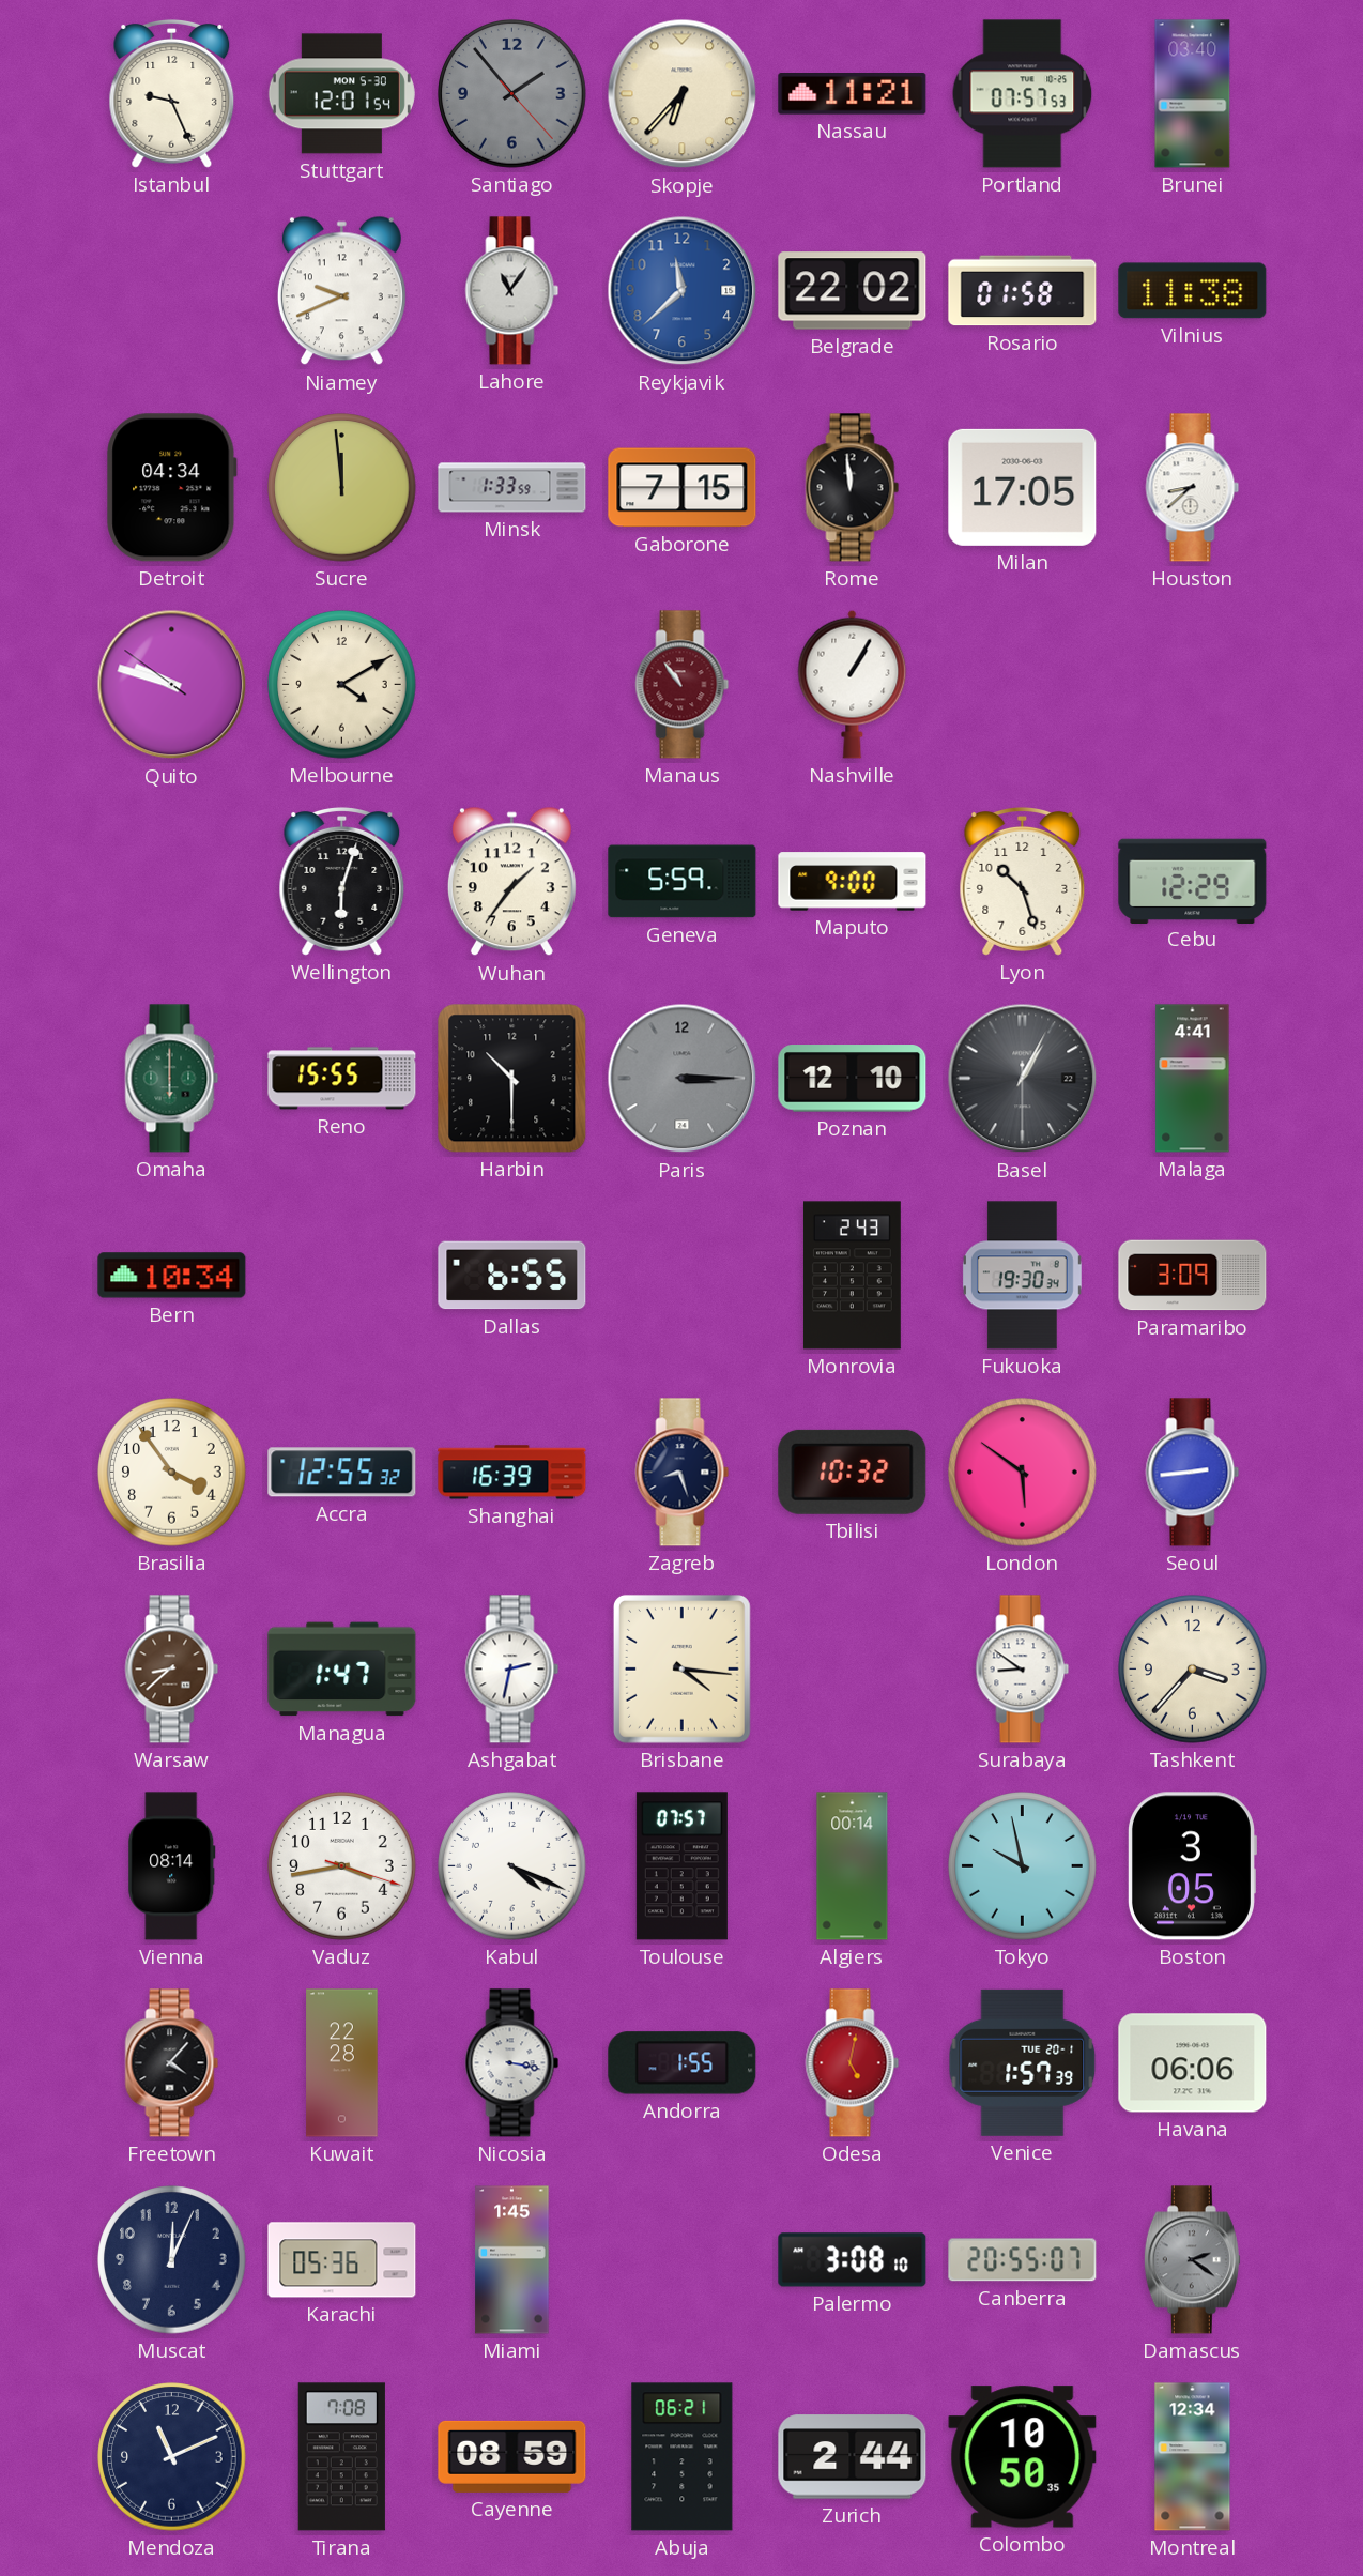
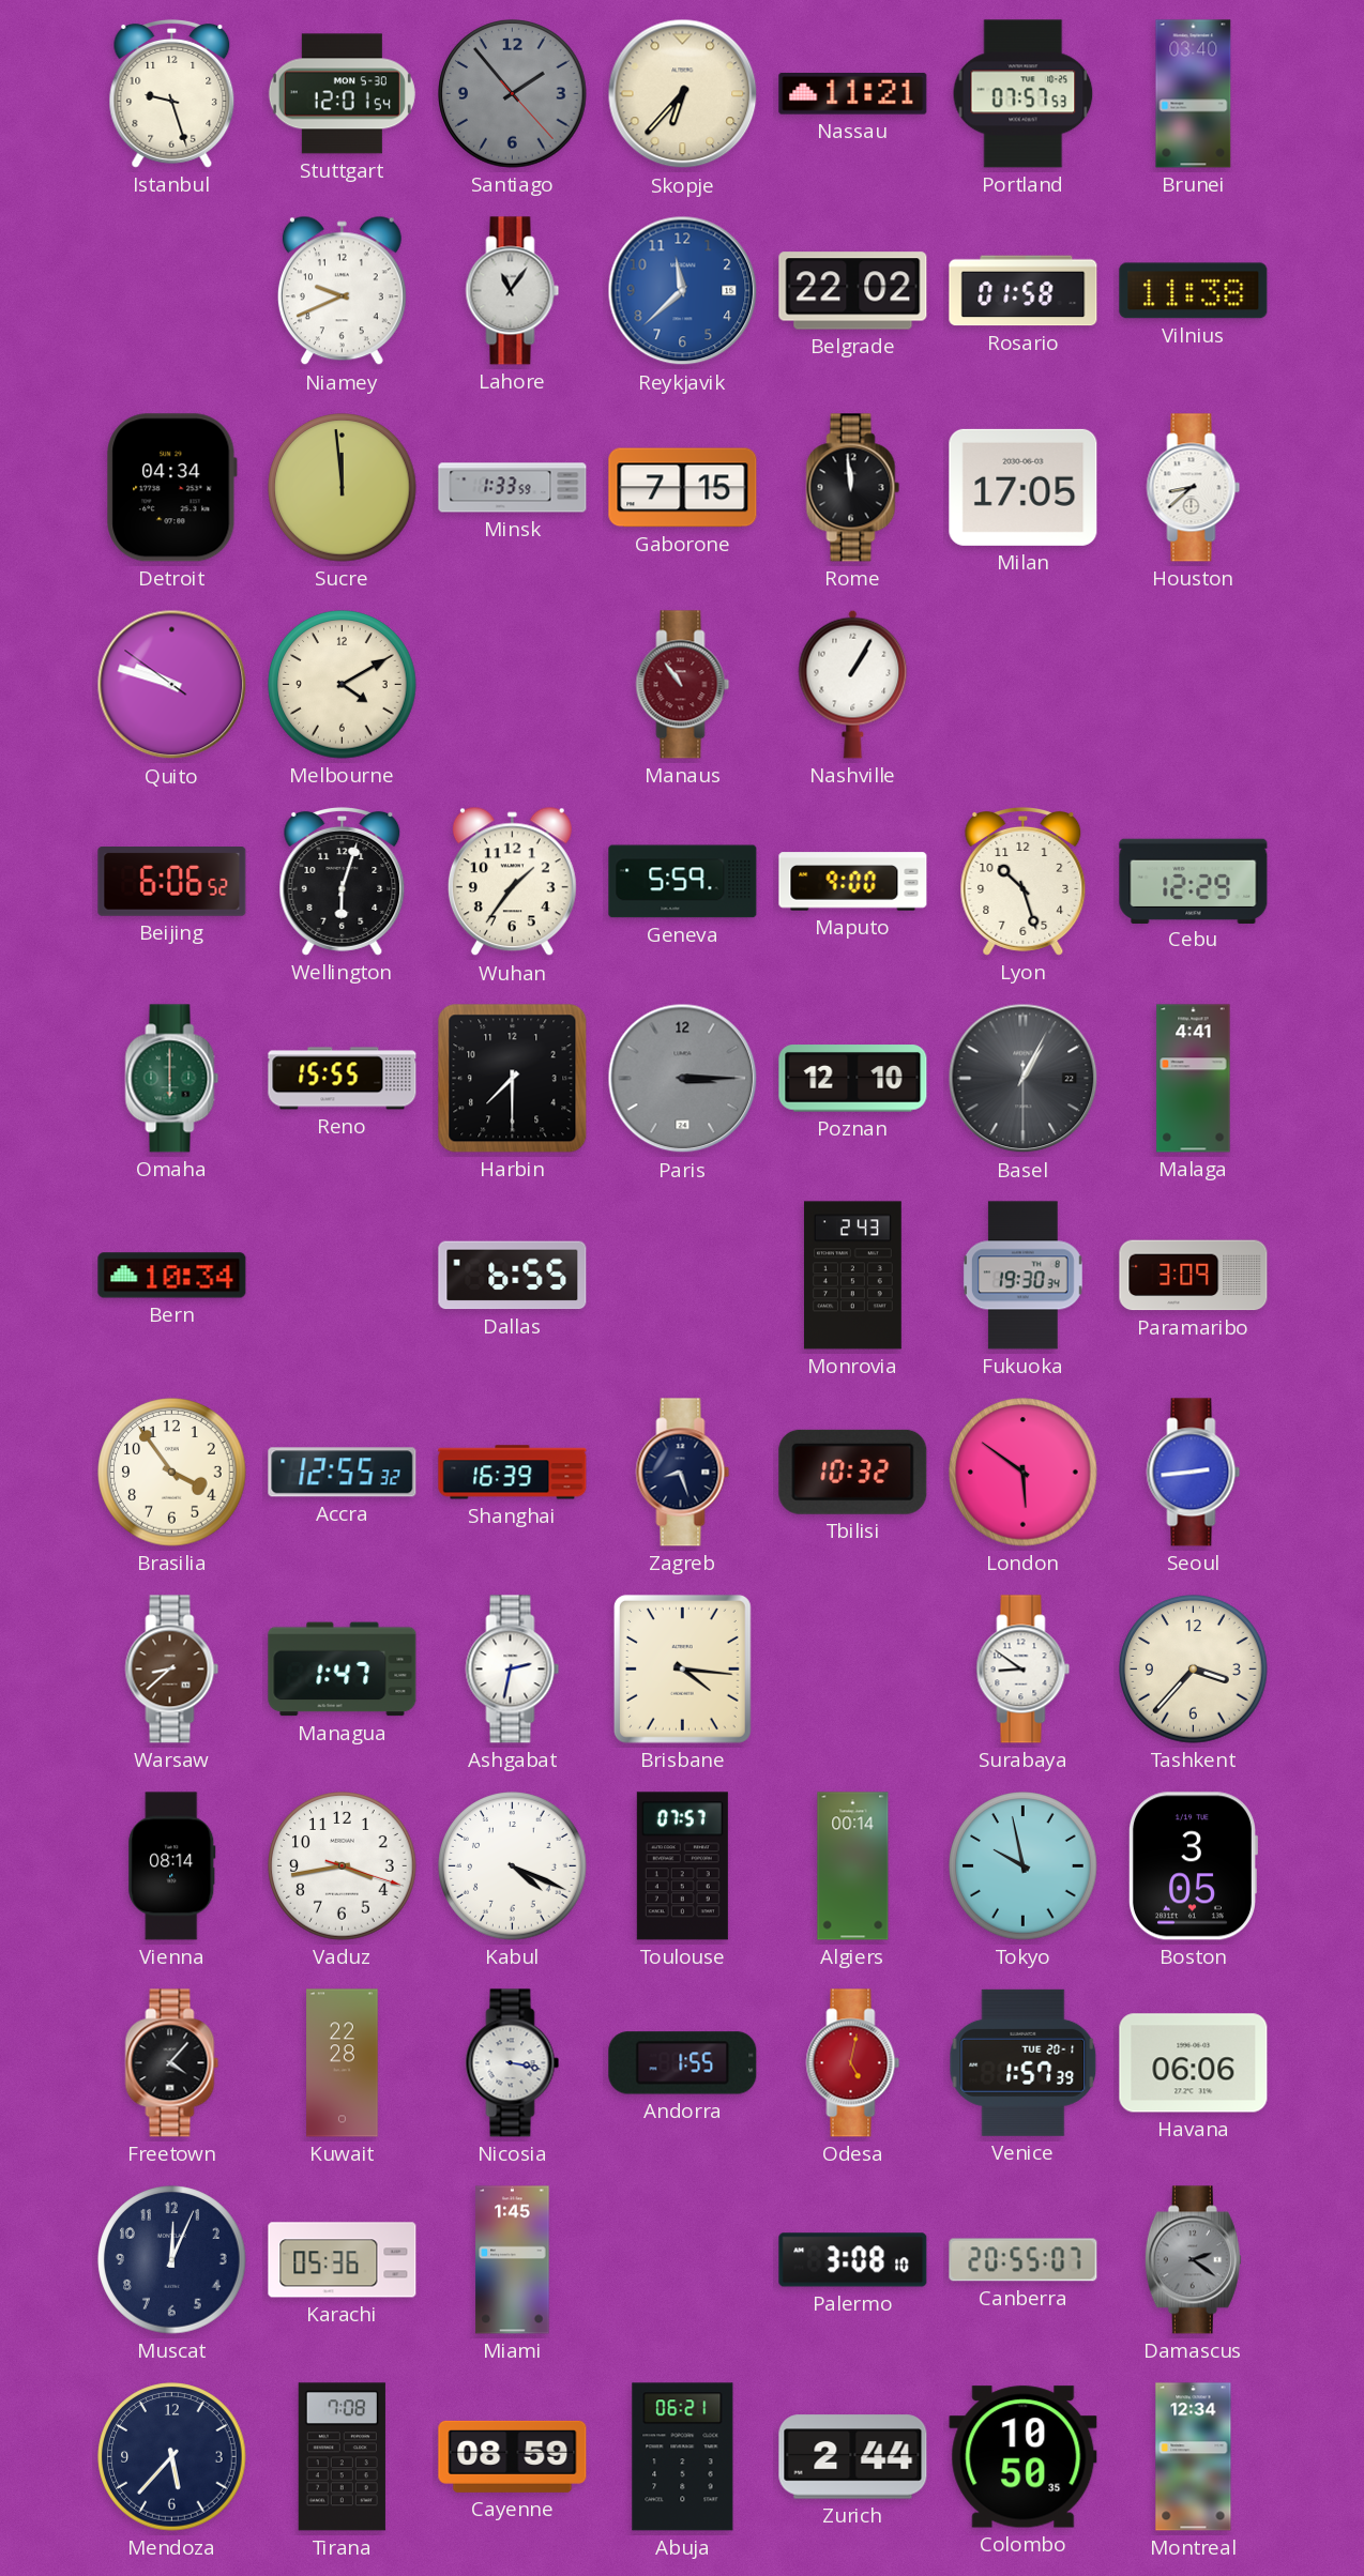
Istanbul: 9:26 -> 9:27
Beijing: none -> 6:06
Harbin: 10:30 -> 7:30
Mendoza: 11:11 -> 5:37
